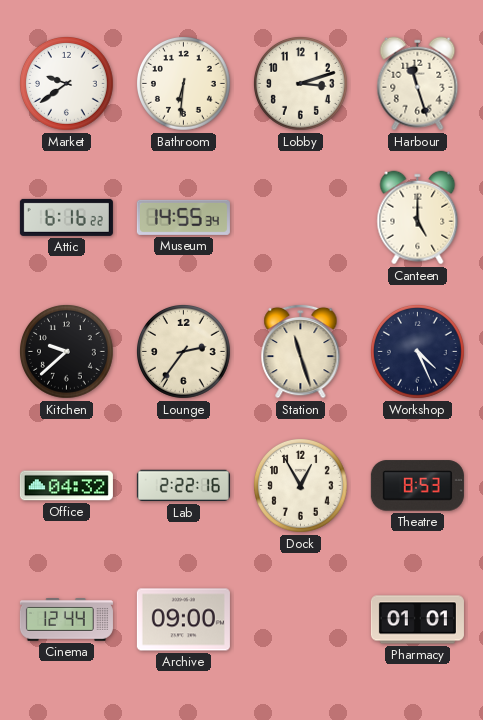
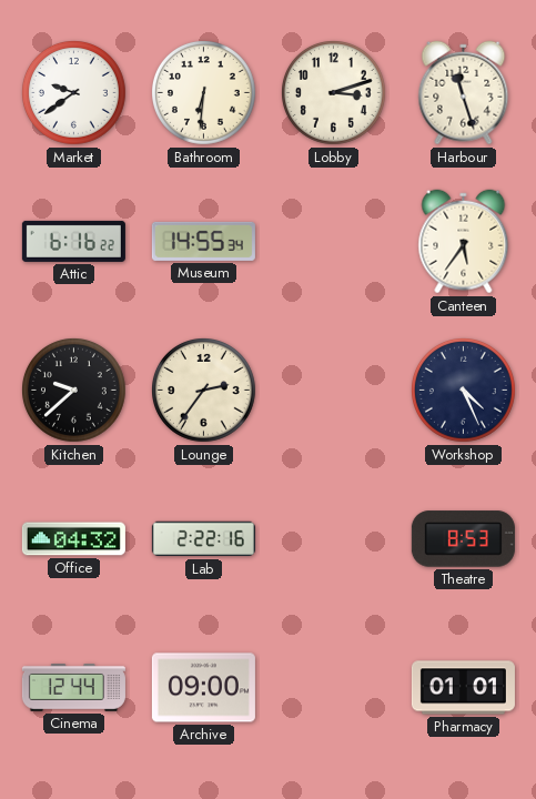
Canteen: 5:00 -> 5:36
Station: 11:27 -> none
Dock: 12:55 -> none
